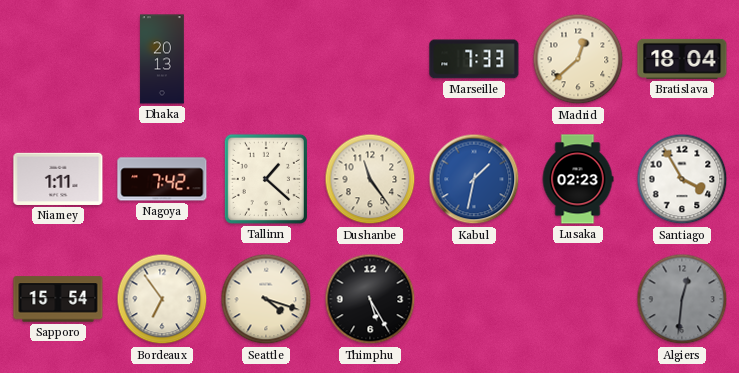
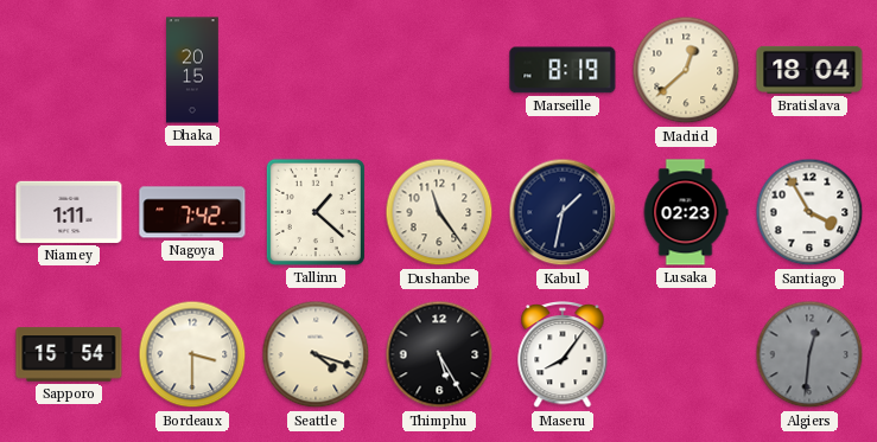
Dhaka: 20:13 -> 20:15
Marseille: 7:33 -> 8:19
Kabul dial: blue -> navy
Bordeaux: 6:54 -> 3:30
Maseru: none -> 8:06
